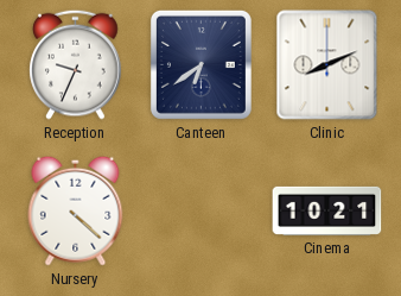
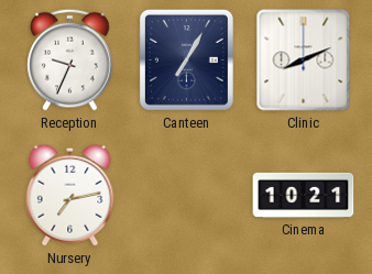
Canteen: 6:39 -> 7:05
Nursery: 4:22 -> 7:13
